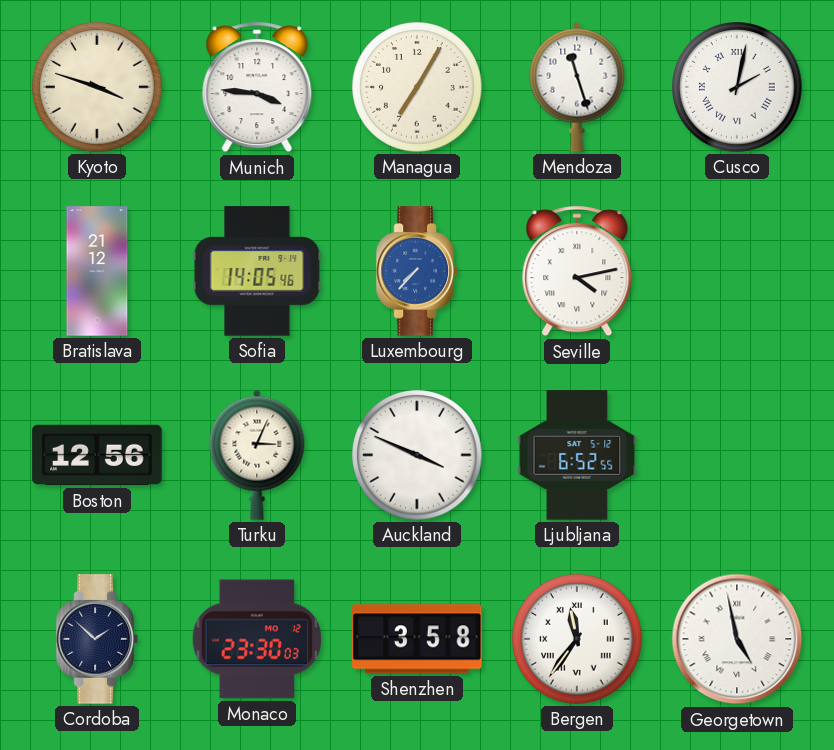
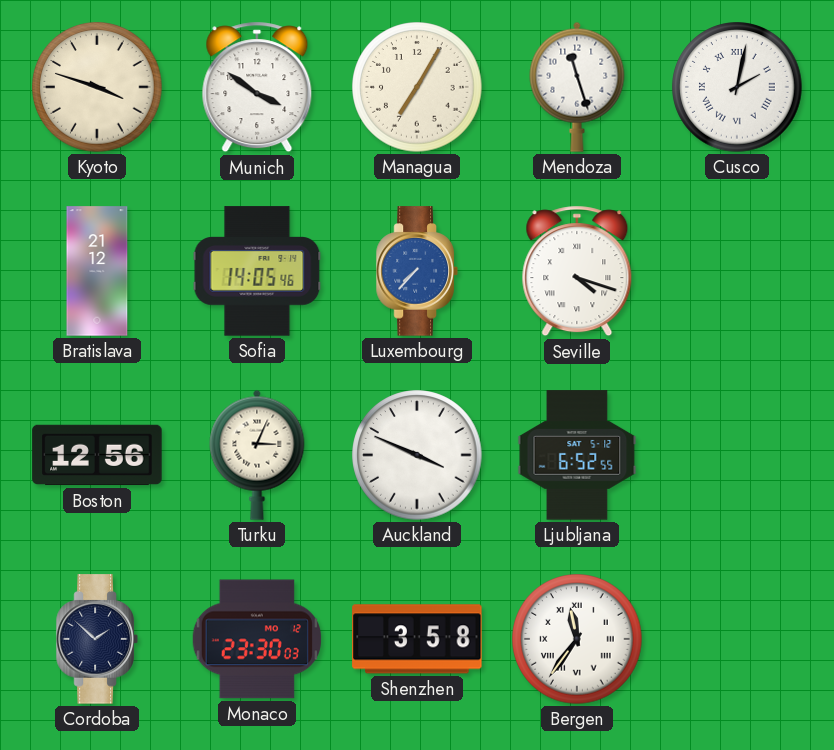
Munich: 3:46 -> 3:51
Seville: 4:13 -> 4:18
Georgetown: 4:58 -> none
